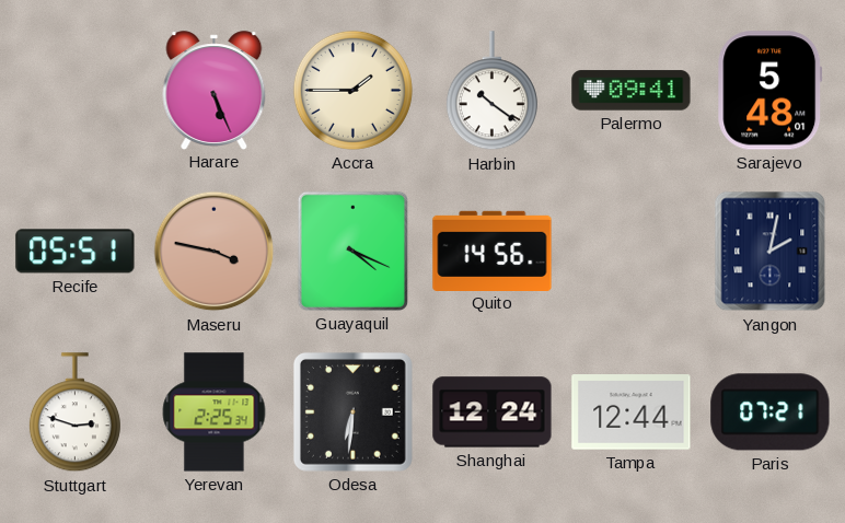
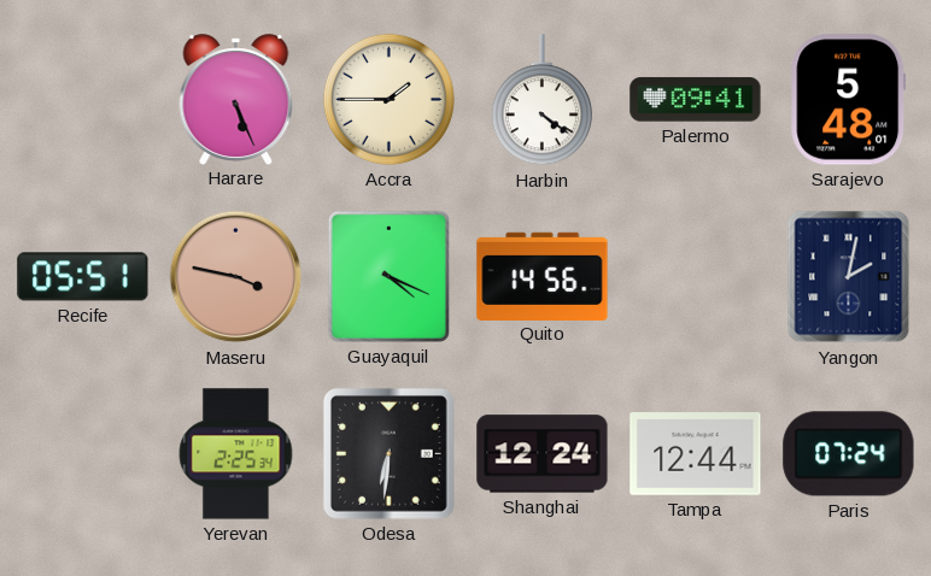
Harbin: 10:21 -> 4:21
Stuttgart: 2:48 -> none
Paris: 07:21 -> 07:24
